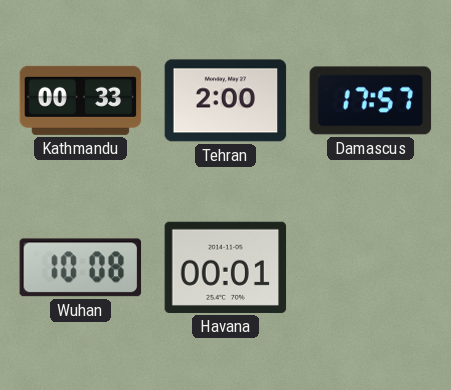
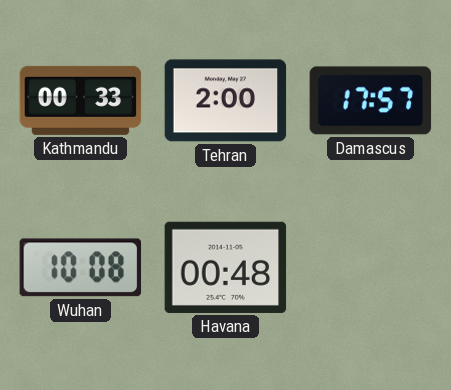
Havana: 00:01 -> 00:48
